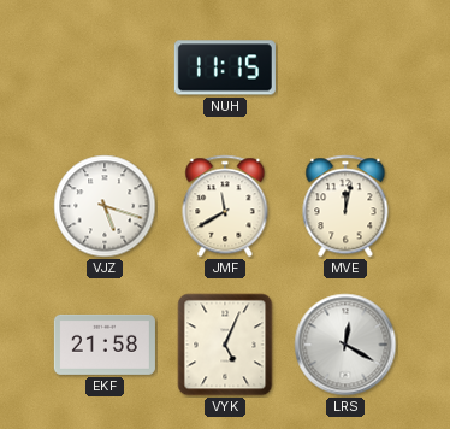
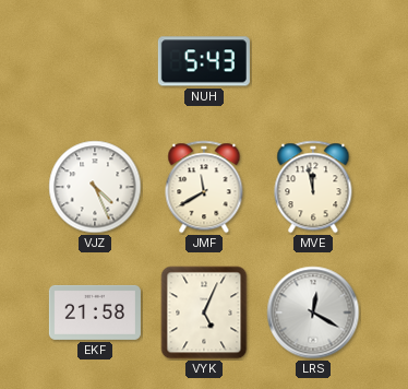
NUH: 11:15 -> 5:43
VJZ: 5:18 -> 4:26
MVE: 12:02 -> 11:58
